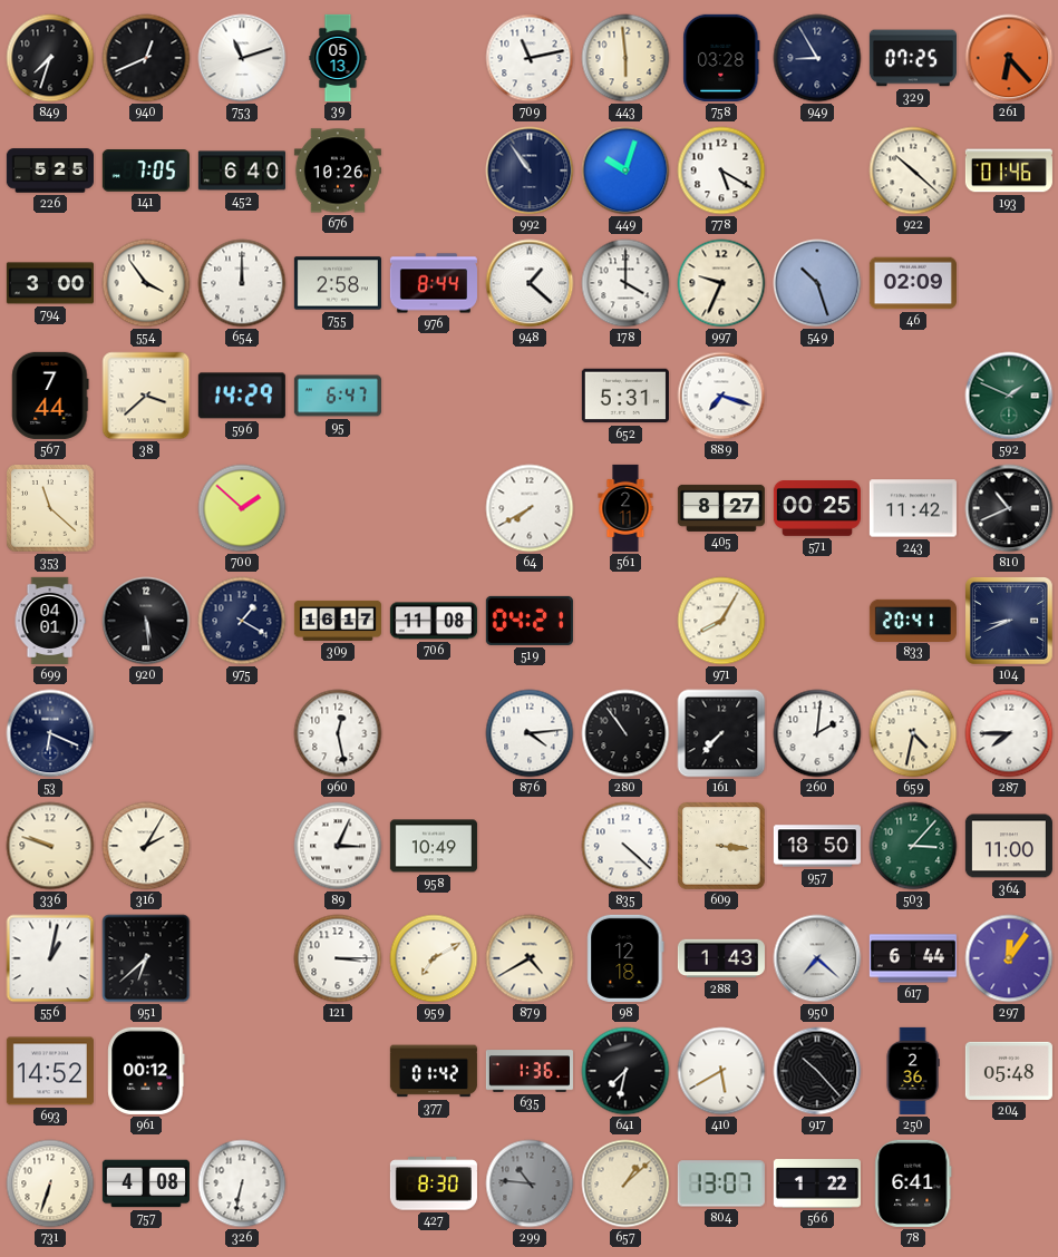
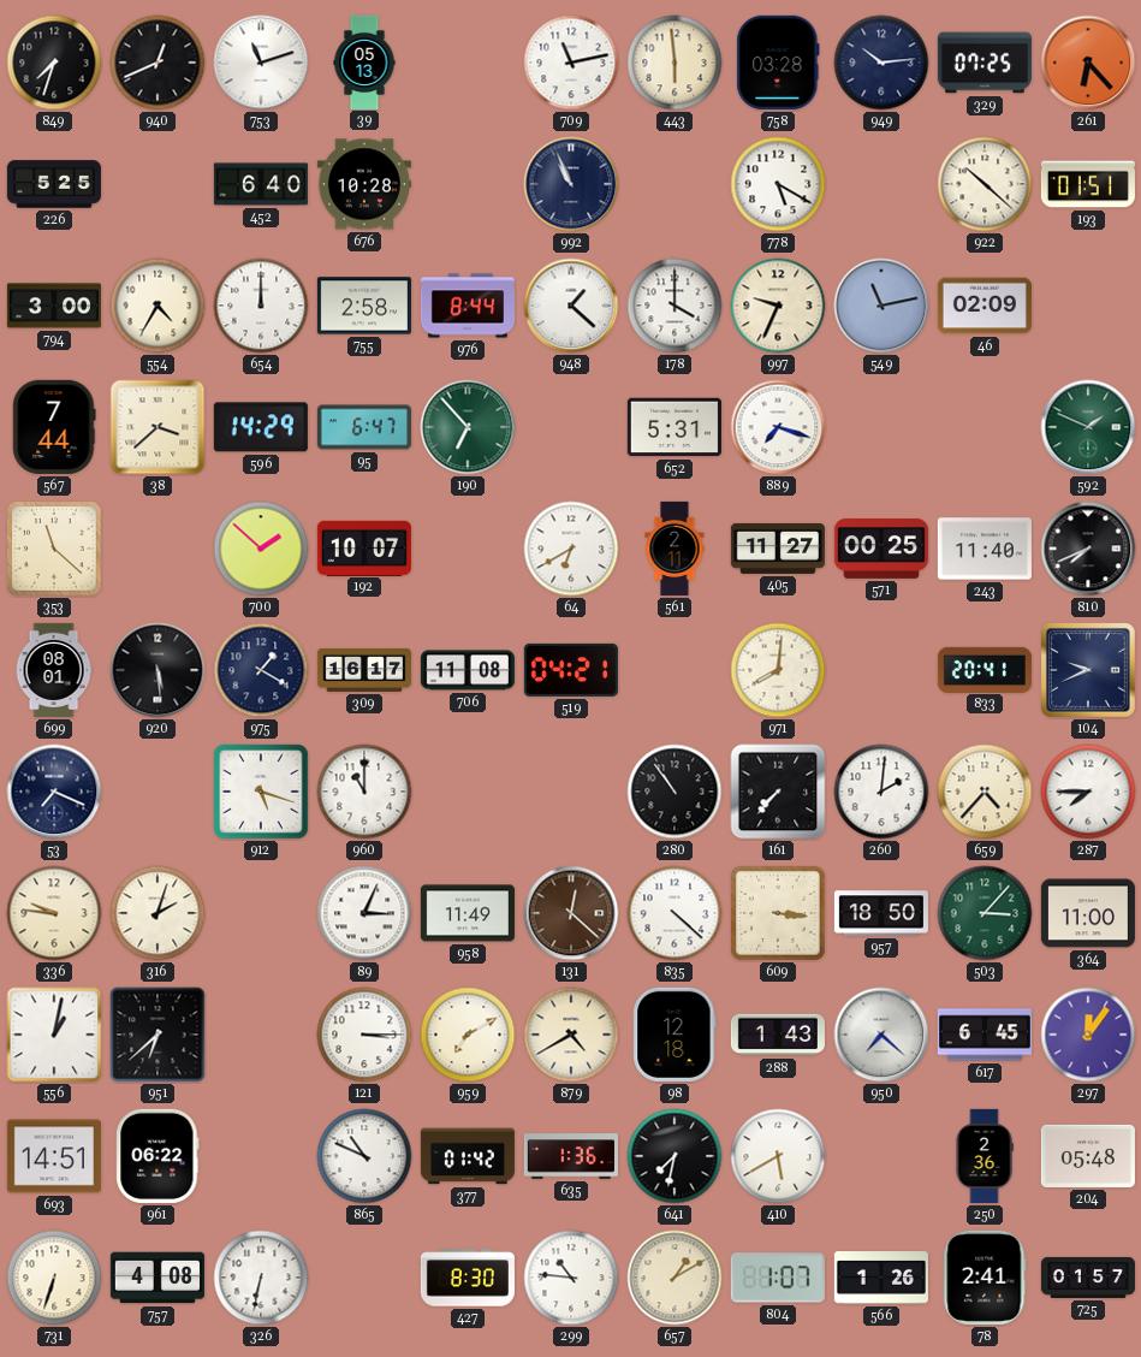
949: 8:55 -> 10:14
141: 7:05 -> none
676: 10:26 -> 10:28
992: 10:54 -> 10:56
449: 10:03 -> none
193: 01:46 -> 01:51
554: 3:54 -> 4:35
549: 10:27 -> 11:13
190: none -> 6:53
192: none -> 10:07
64: 7:40 -> 6:40
405: 8:27 -> 11:27
243: 11:42 -> 11:40
810: 10:41 -> 7:41
699: 04:01 -> 08:01
971: 8:05 -> 8:01
104: 8:41 -> 9:41
53: 6:19 -> 7:19
912: none -> 5:18
960: 12:28 -> 11:00
876: 4:14 -> none
659: 4:32 -> 4:37
336: 9:48 -> 9:46
316: 2:05 -> 2:03
958: 10:49 -> 11:49
131: none -> 12:22
617: 6:44 -> 6:45
693: 14:52 -> 14:51
961: 00:12 -> 06:22
865: none -> 10:49
917: 10:23 -> none
299 dial: grey -> white
657: 1:08 -> 1:10
804: 13:07 -> 1:07
566: 1:22 -> 1:26
78: 6:41 -> 2:41
725: none -> 01:57
